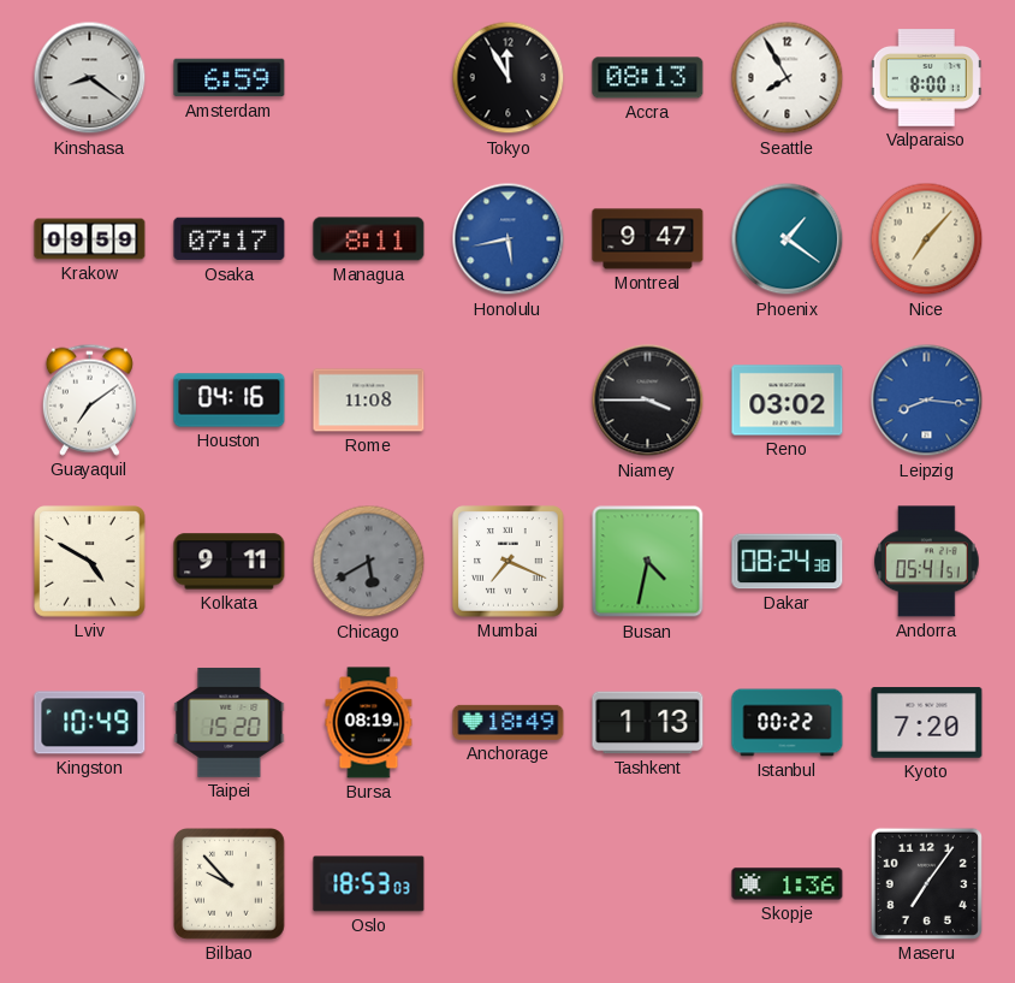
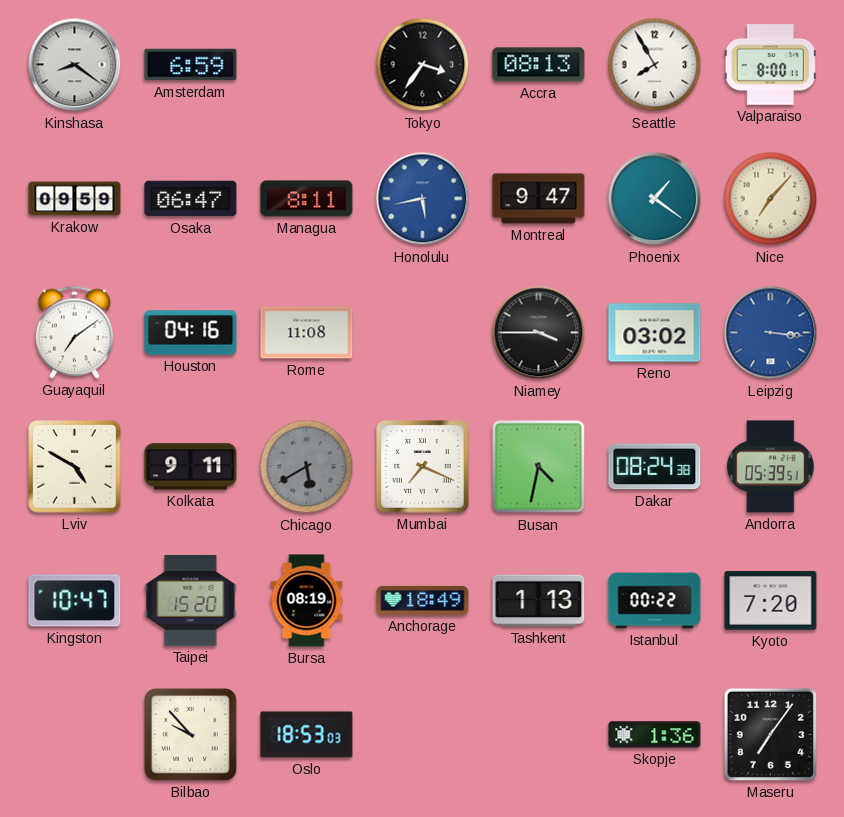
Tokyo: 11:55 -> 3:36
Osaka: 07:17 -> 06:47
Leipzig: 8:16 -> 3:16
Andorra: 05:41 -> 05:39
Kingston: 10:49 -> 10:47
